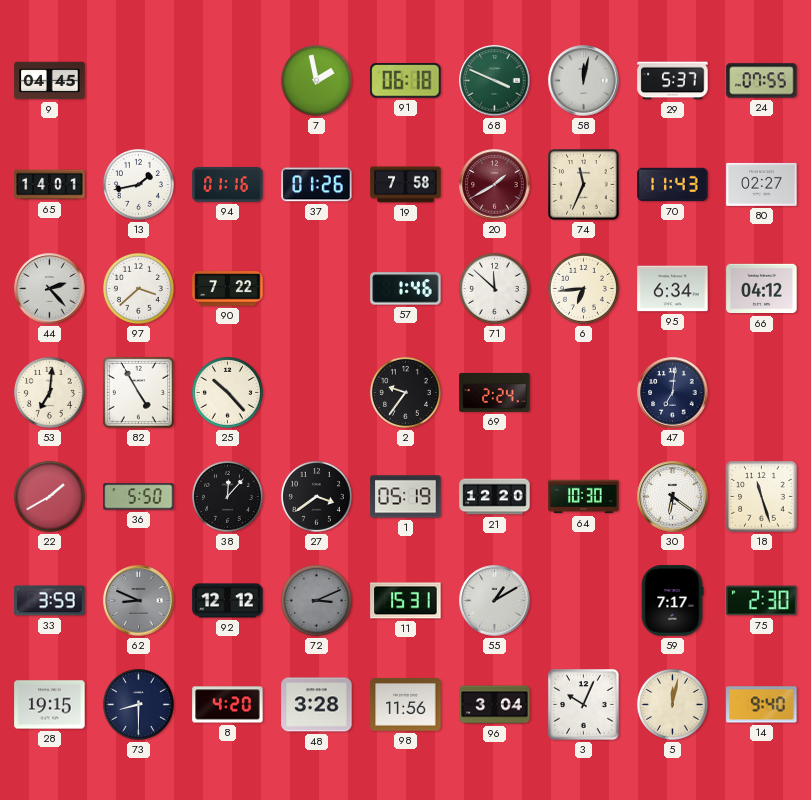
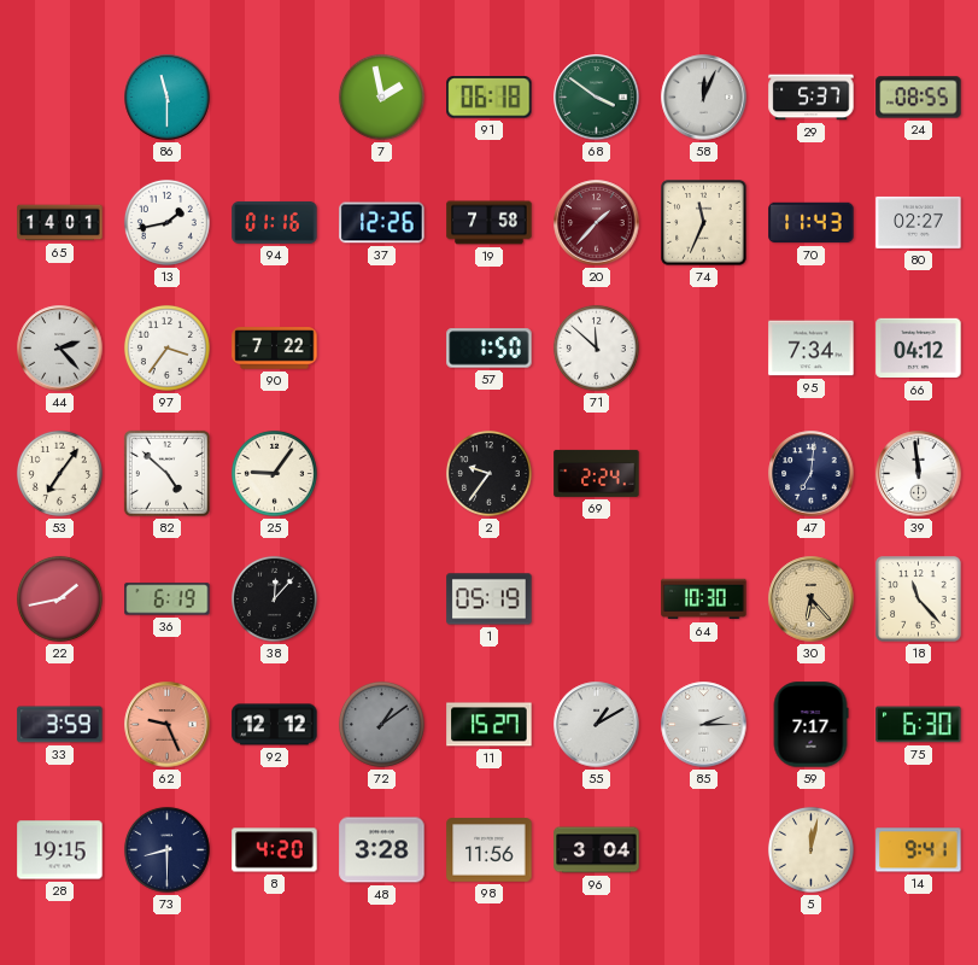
9: 04:45 -> none
86: none -> 11:30
68: 3:49 -> 3:51
58: 12:02 -> 12:04
24: 07:55 -> 08:55
37: 01:26 -> 12:26
20: 1:40 -> 1:37
97: 3:38 -> 3:36
57: 1:46 -> 1:50
6: 6:44 -> none
95: 6:34 -> 7:34
53: 7:01 -> 7:06
82: 4:55 -> 4:52
25: 10:23 -> 9:06
39: none -> 11:59
22: 1:40 -> 1:43
36: 5:50 -> 6:19
27: 3:39 -> none
21: 12:20 -> none
30: 6:21 -> 6:23
30 dial: white -> champagne
18: 11:27 -> 11:23
62: 8:49 -> 9:26
62 dial: grey -> salmon
72: 3:11 -> 1:09
11: 15:31 -> 15:27
85: none -> 2:15
75: 2:30 -> 6:30
3: 10:04 -> none
14: 9:40 -> 9:41
